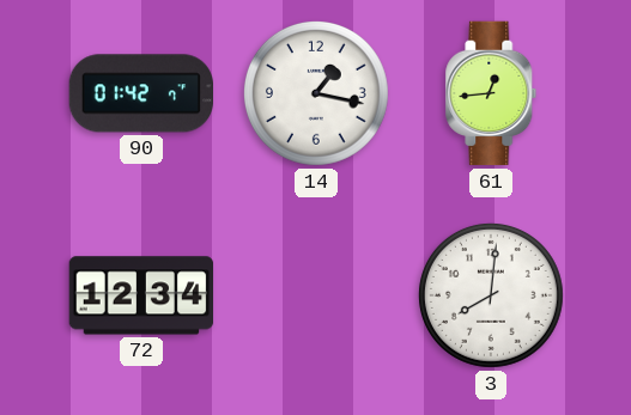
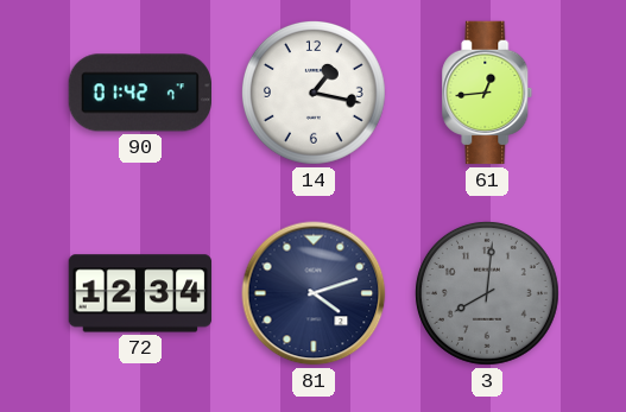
81: none -> 4:12
3 dial: white -> grey
